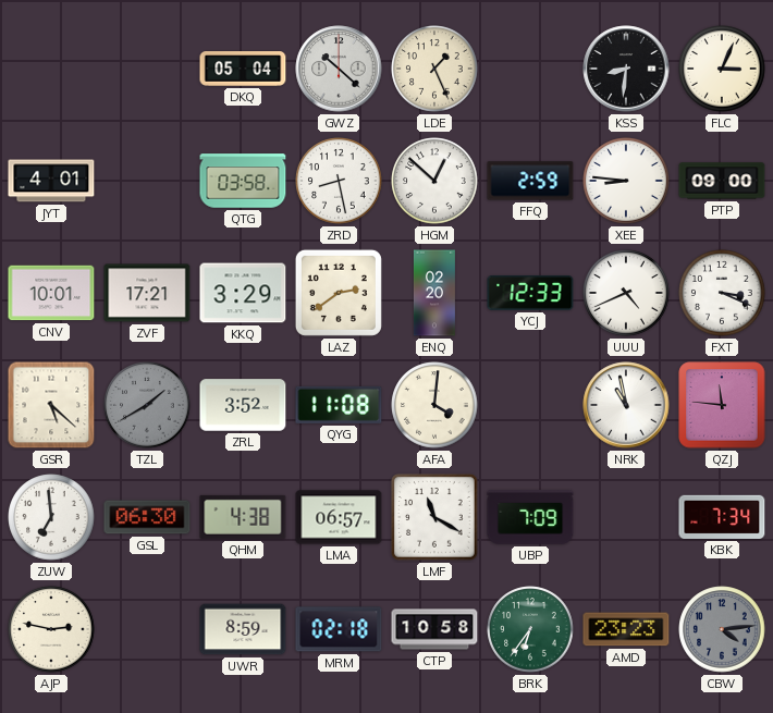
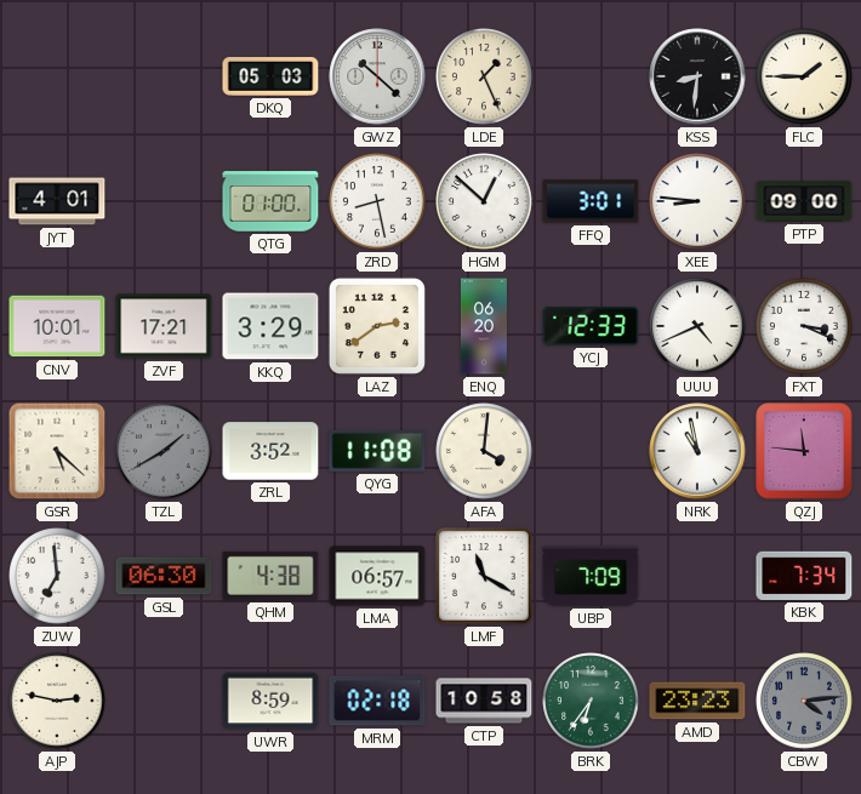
DKQ: 05:04 -> 05:03
FLC: 3:04 -> 1:45
QTG: 03:58 -> 01:00
FFQ: 2:59 -> 3:01
ENQ: 02:20 -> 06:20
